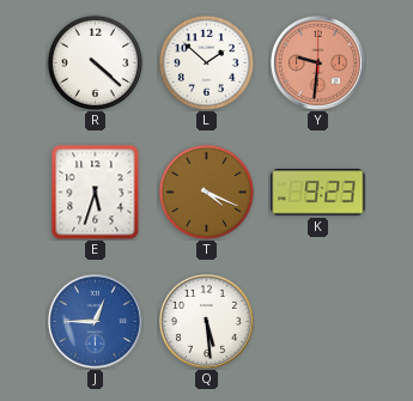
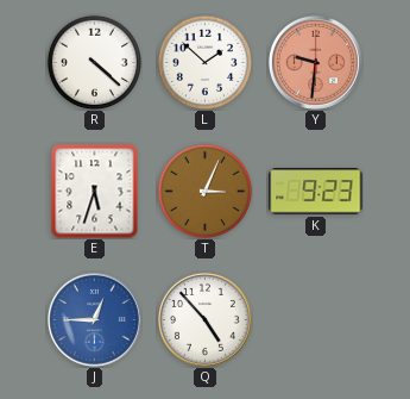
T: 4:19 -> 3:04
Q: 5:29 -> 4:53
